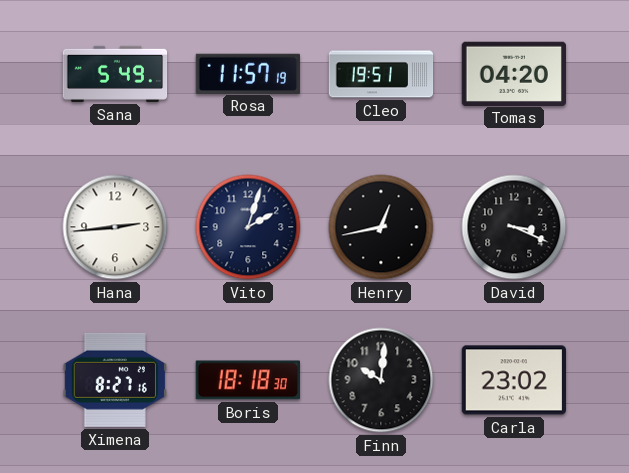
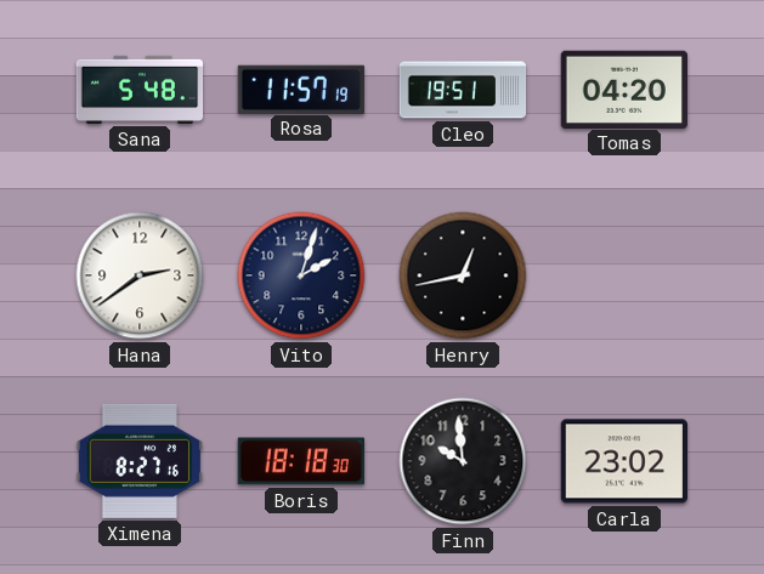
Sana: 5:49 -> 5:48
Hana: 2:44 -> 2:39
David: 3:19 -> none
Finn: 10:01 -> 9:59
